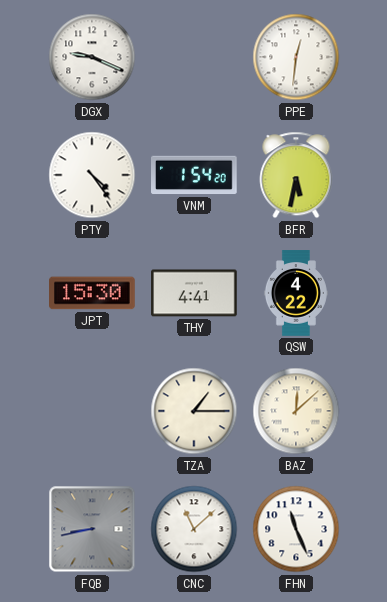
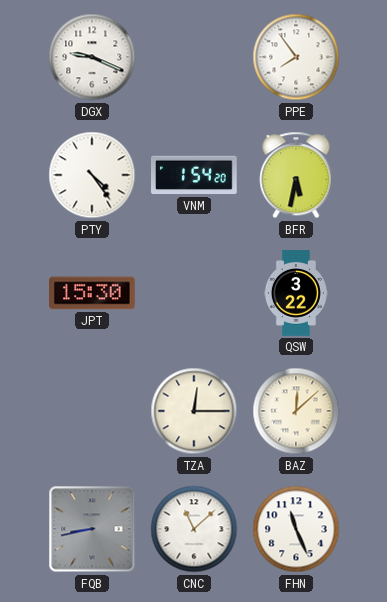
PPE: 12:31 -> 7:54
THY: 4:41 -> none
QSW: 4:22 -> 3:22
TZA: 1:15 -> 12:15
